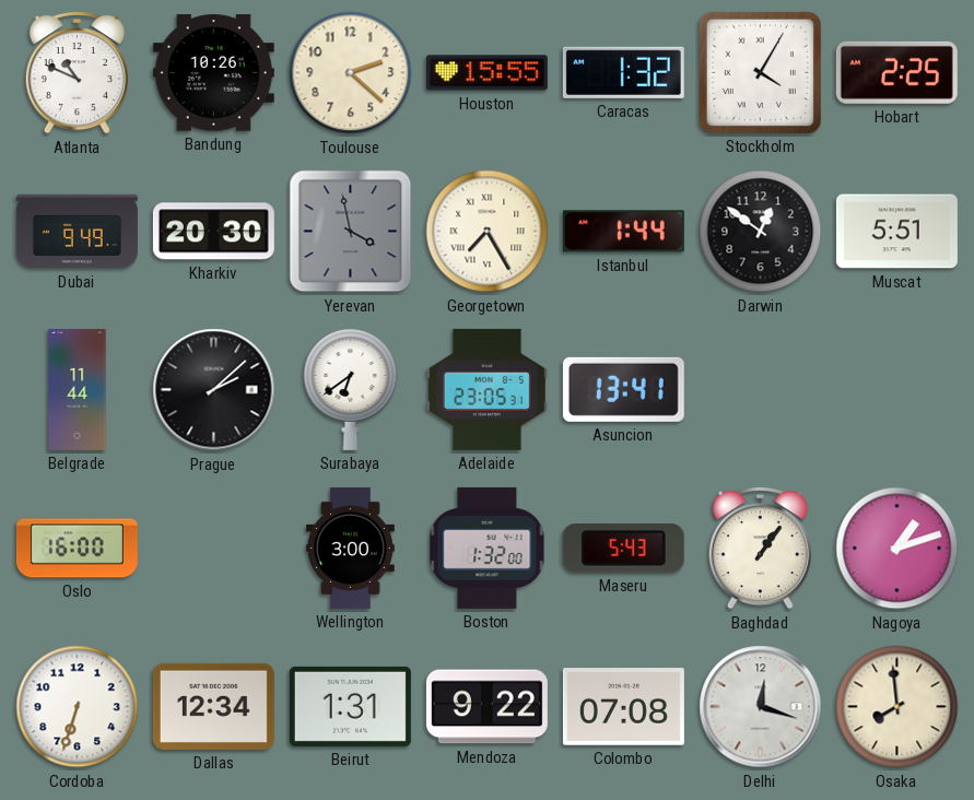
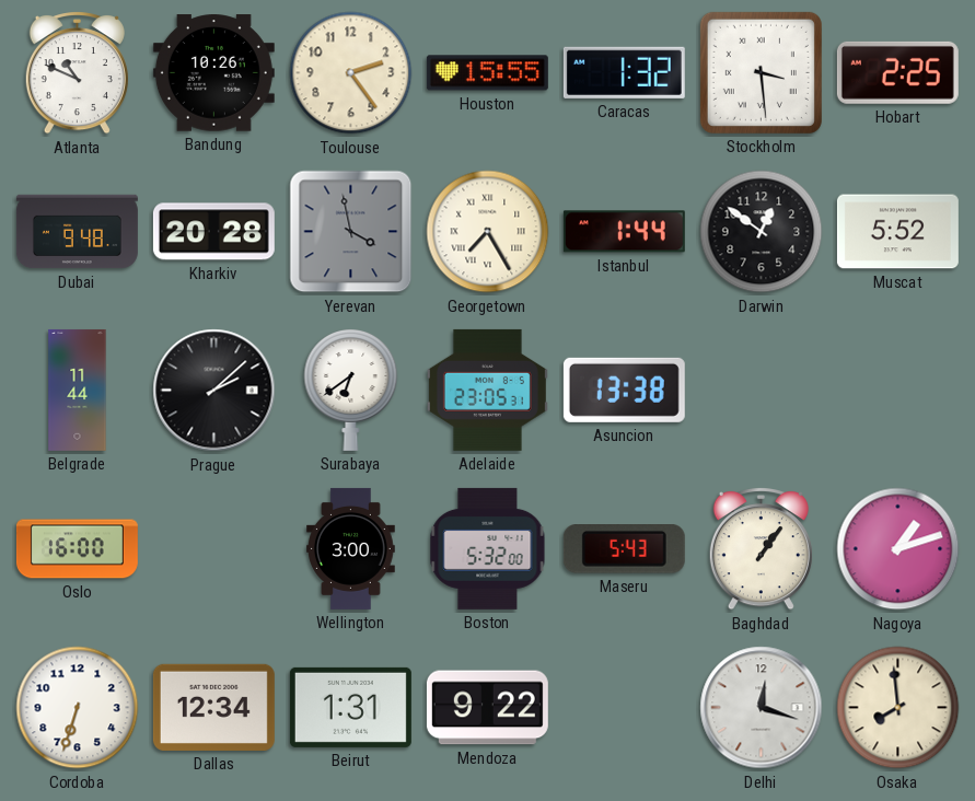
Toulouse: 2:22 -> 2:24
Stockholm: 4:05 -> 3:29
Dubai: 9:49 -> 9:48
Kharkiv: 20:30 -> 20:28
Muscat: 5:51 -> 5:52
Asuncion: 13:41 -> 13:38
Boston: 1:32 -> 5:32
Colombo: 07:08 -> none
